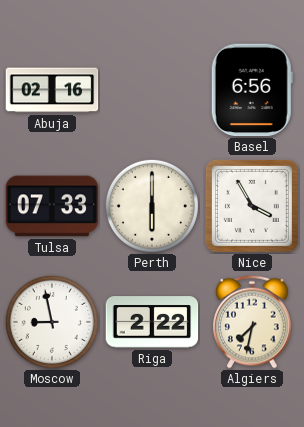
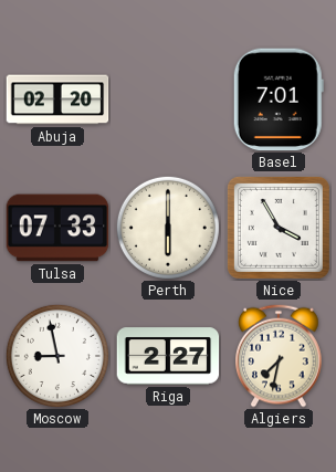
Abuja: 02:16 -> 02:20
Basel: 6:56 -> 7:01
Riga: 2:22 -> 2:27
